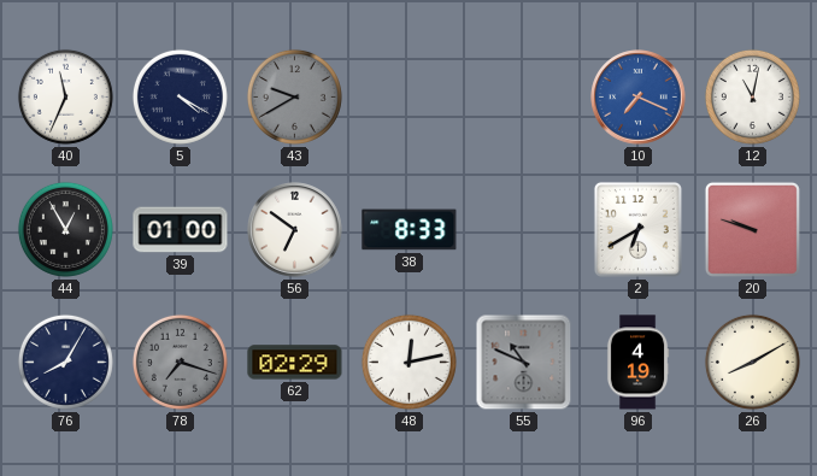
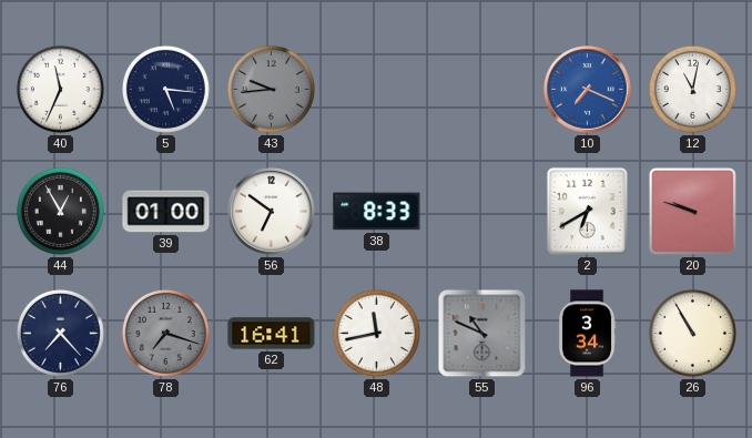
5: 4:20 -> 5:16
43: 9:40 -> 9:44
76: 8:05 -> 7:23
62: 02:29 -> 16:41
48: 12:13 -> 11:43
96: 4:19 -> 3:34
26: 8:10 -> 10:55
